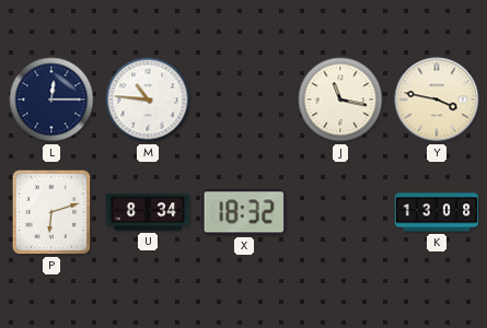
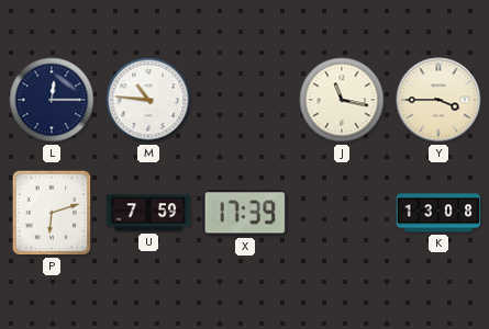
Y: 3:47 -> 3:45
U: 8:34 -> 7:59
X: 18:32 -> 17:39
